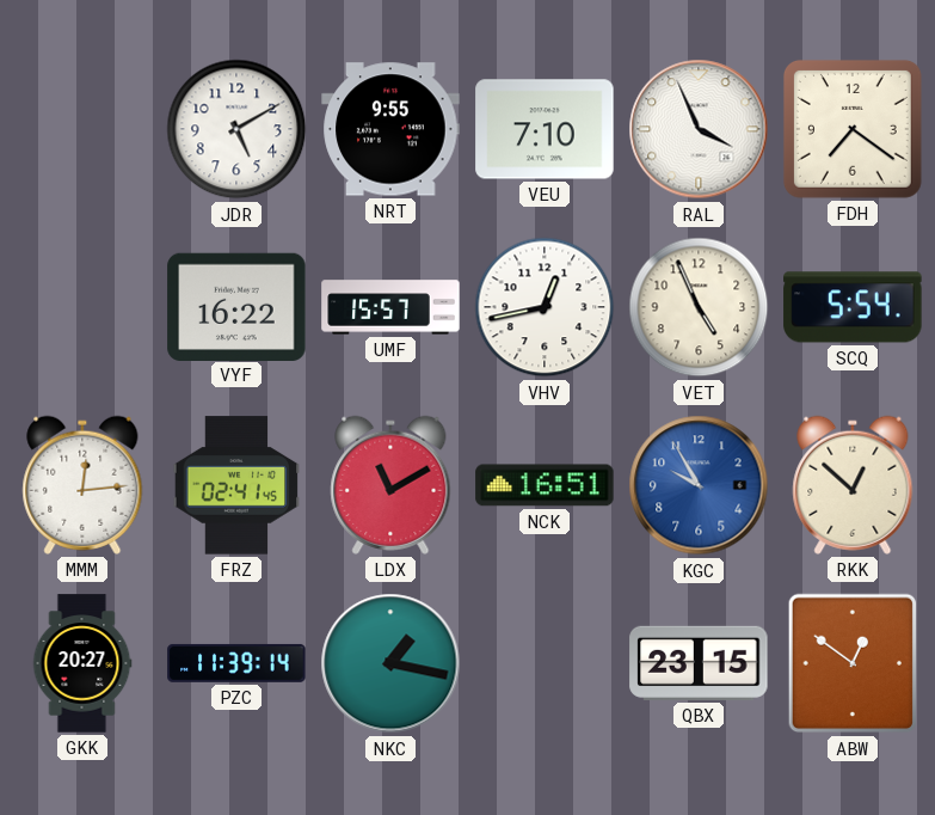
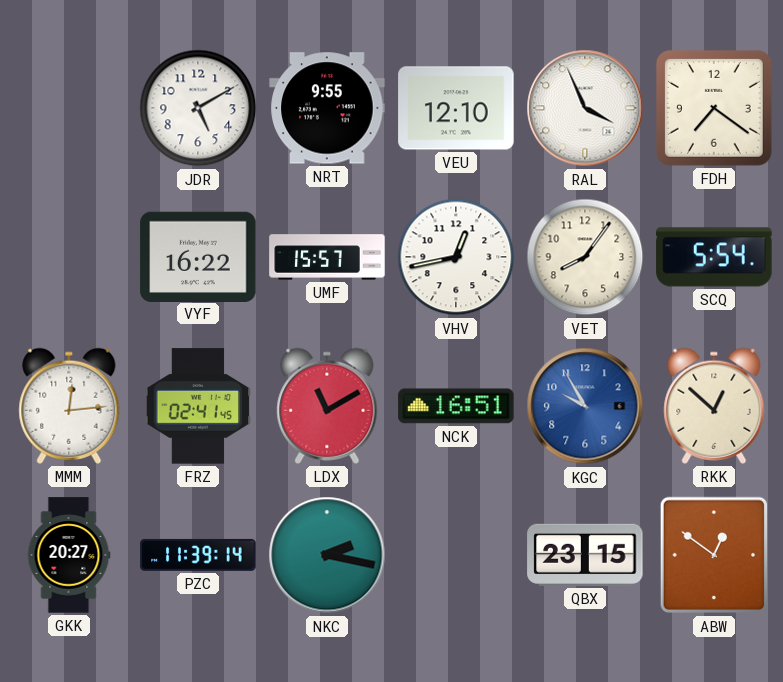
VEU: 7:10 -> 12:10
VET: 4:56 -> 8:06
NKC: 1:17 -> 2:17
